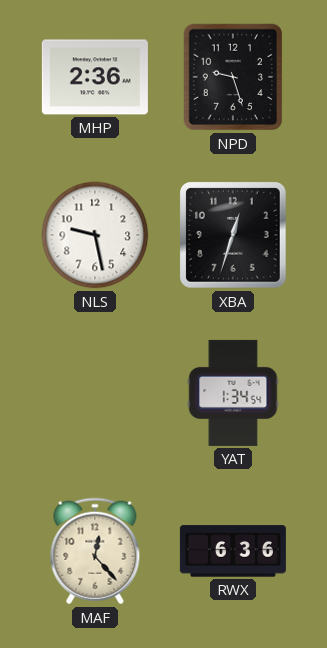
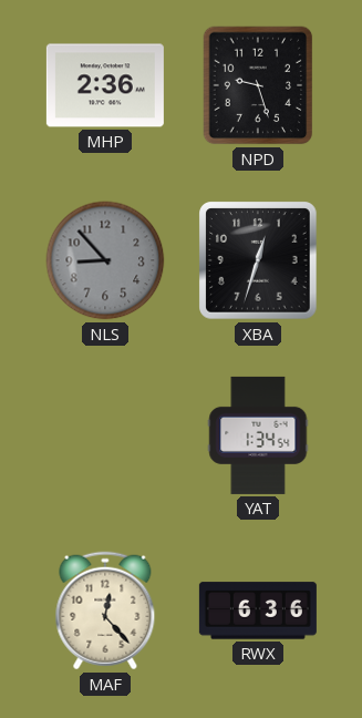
NLS: 9:28 -> 8:53
NLS dial: white -> grey
